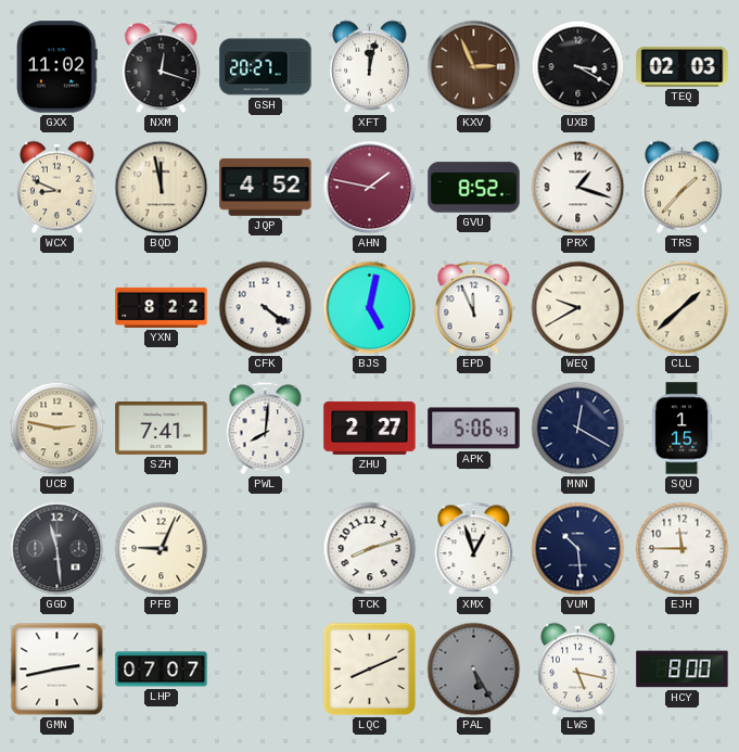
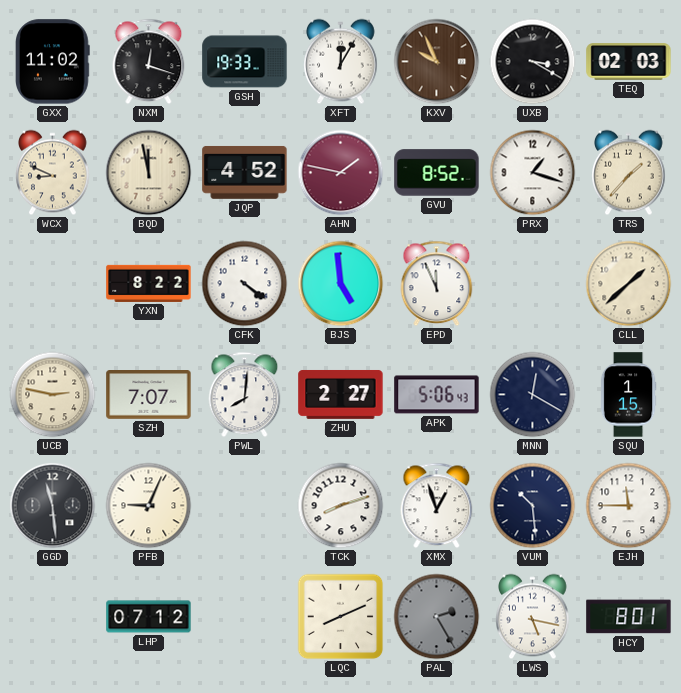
GSH: 20:27 -> 19:33
XFT: 12:02 -> 12:05
KXV: 2:56 -> 9:56
BJS: 5:02 -> 4:59
WEQ: 9:40 -> none
SZH: 7:41 -> 7:07
GMN: 2:43 -> none
LHP: 07:07 -> 07:12
PAL: 5:25 -> 2:25
HCY: 8:00 -> 8:01
